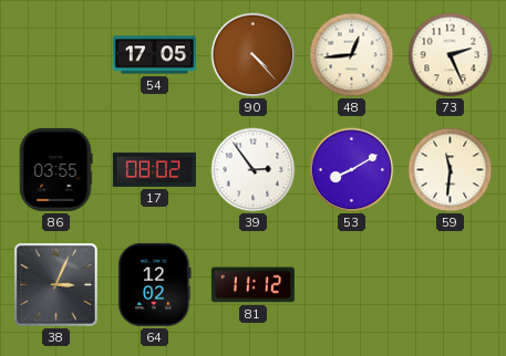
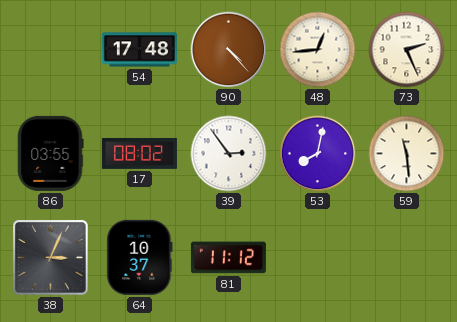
54: 17:05 -> 17:48
53: 8:10 -> 8:02
59: 11:31 -> 11:29
64: 12:02 -> 10:37
